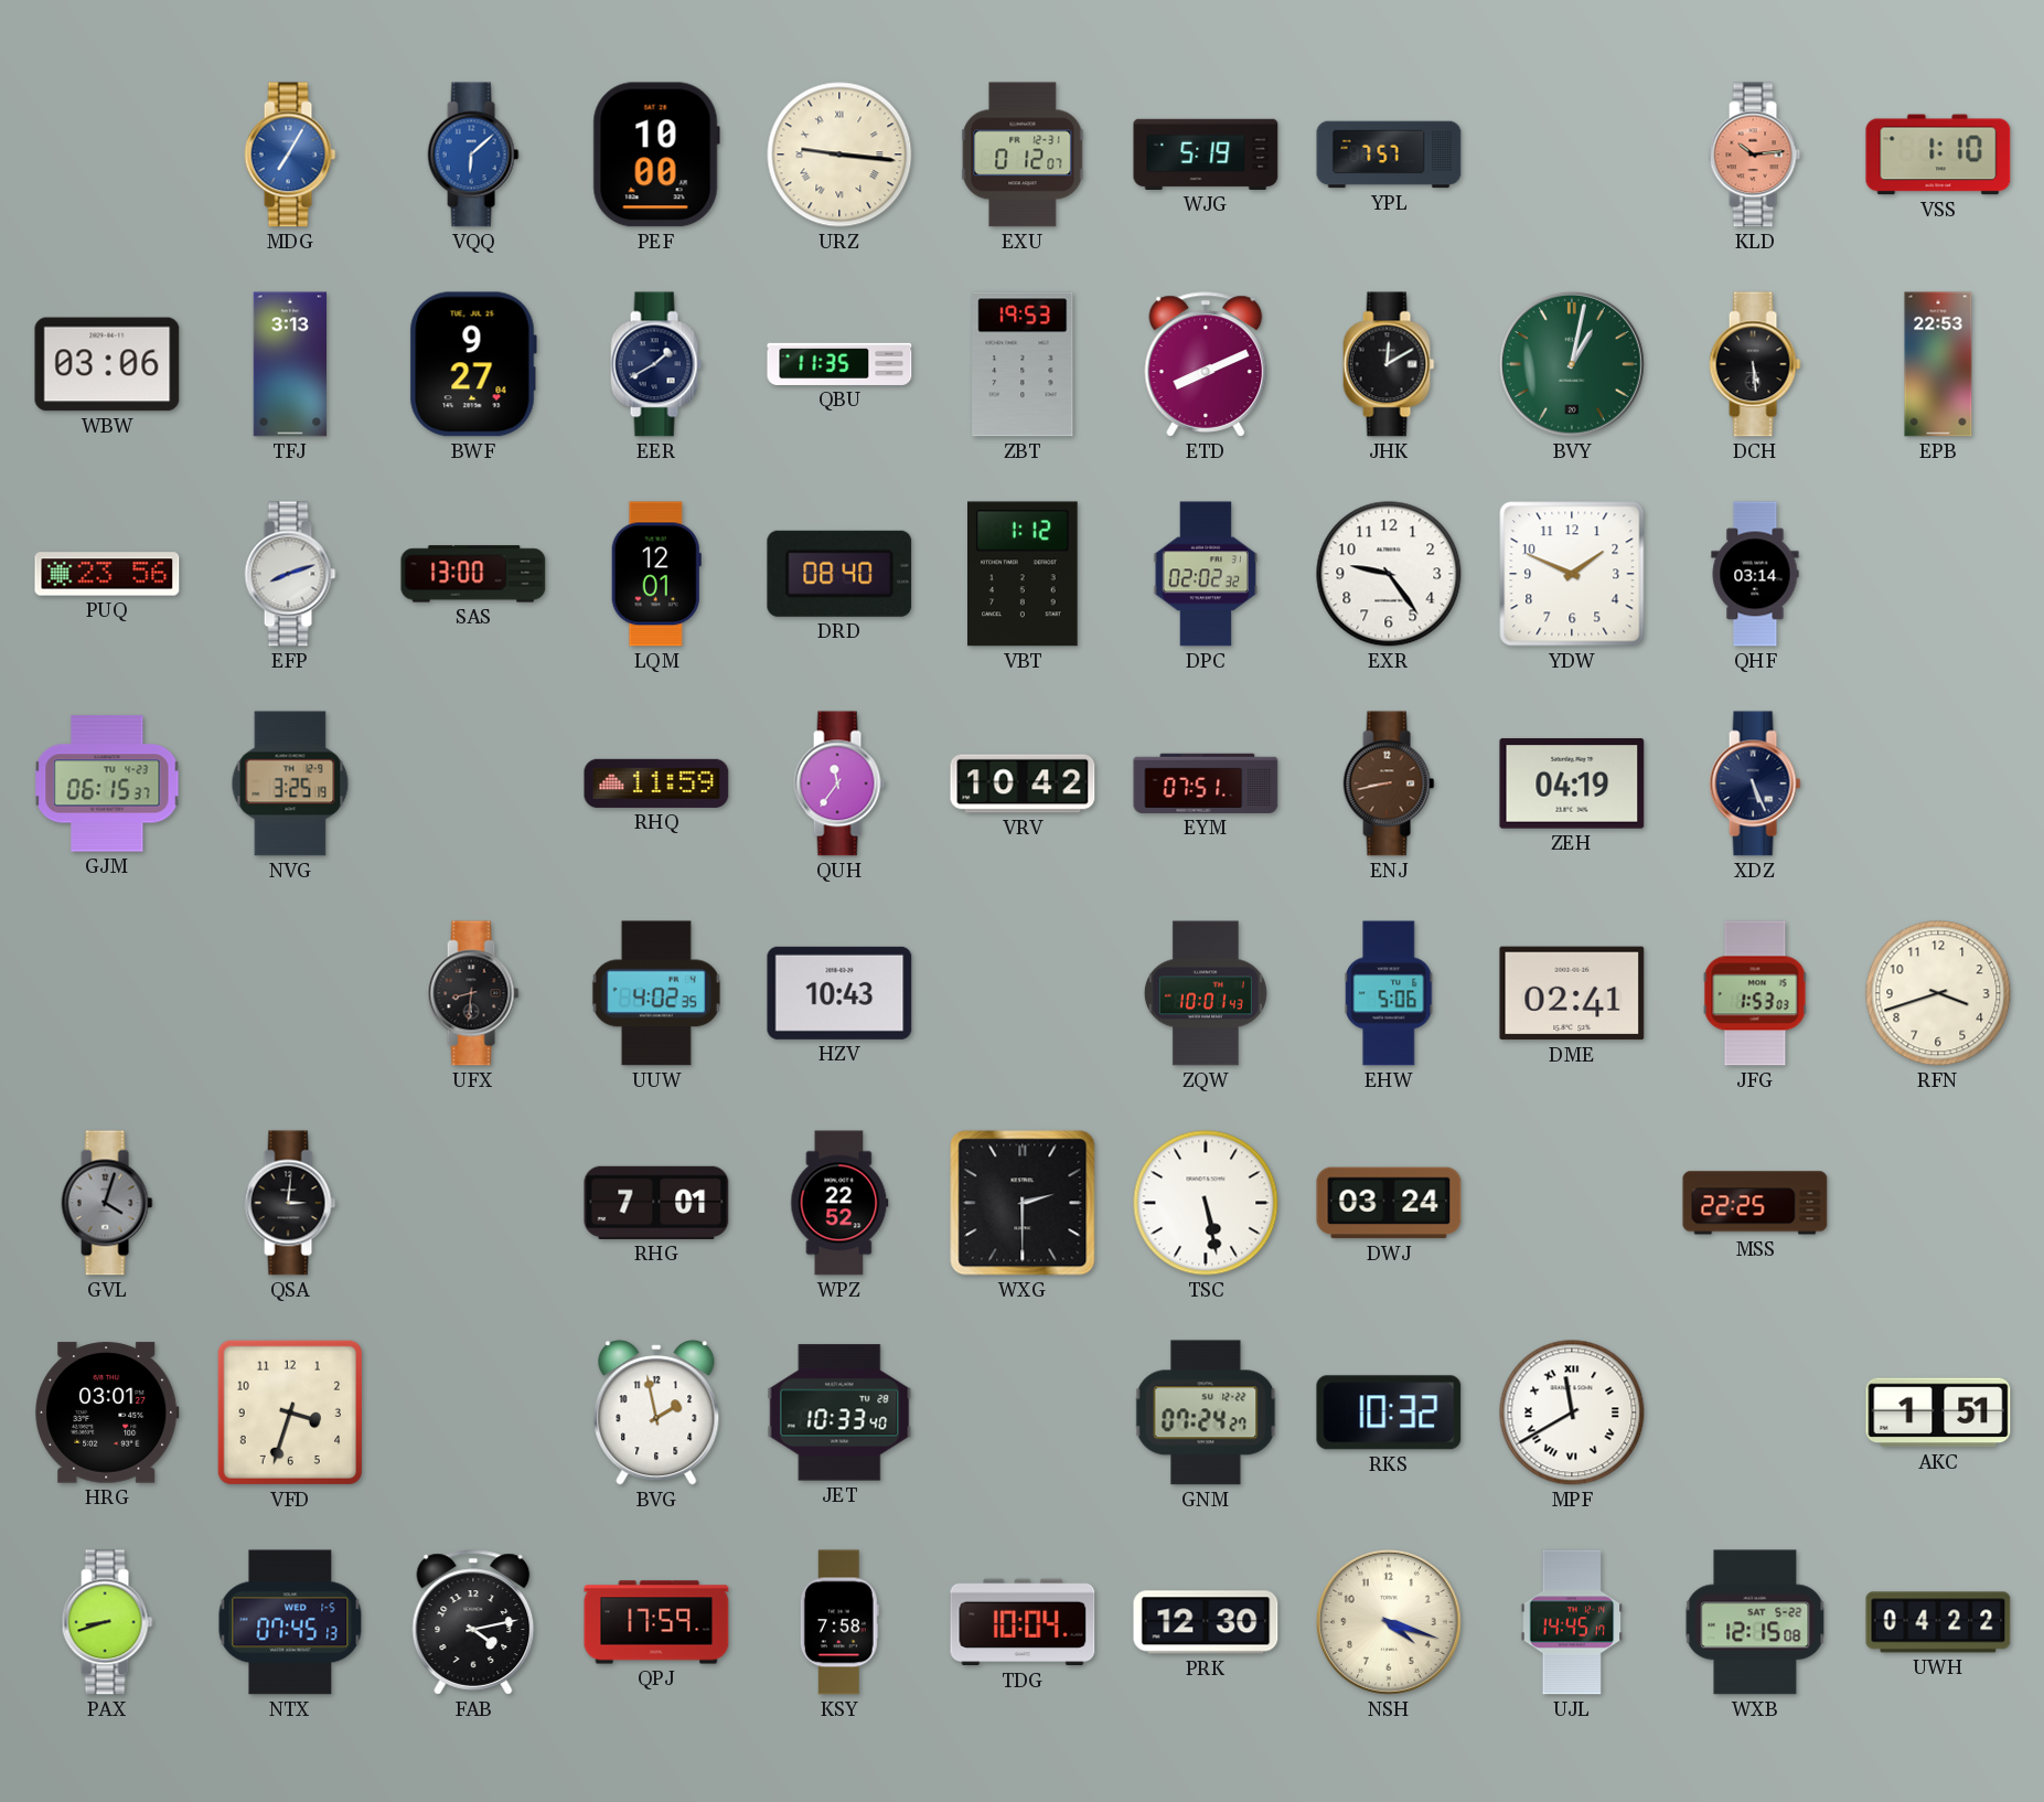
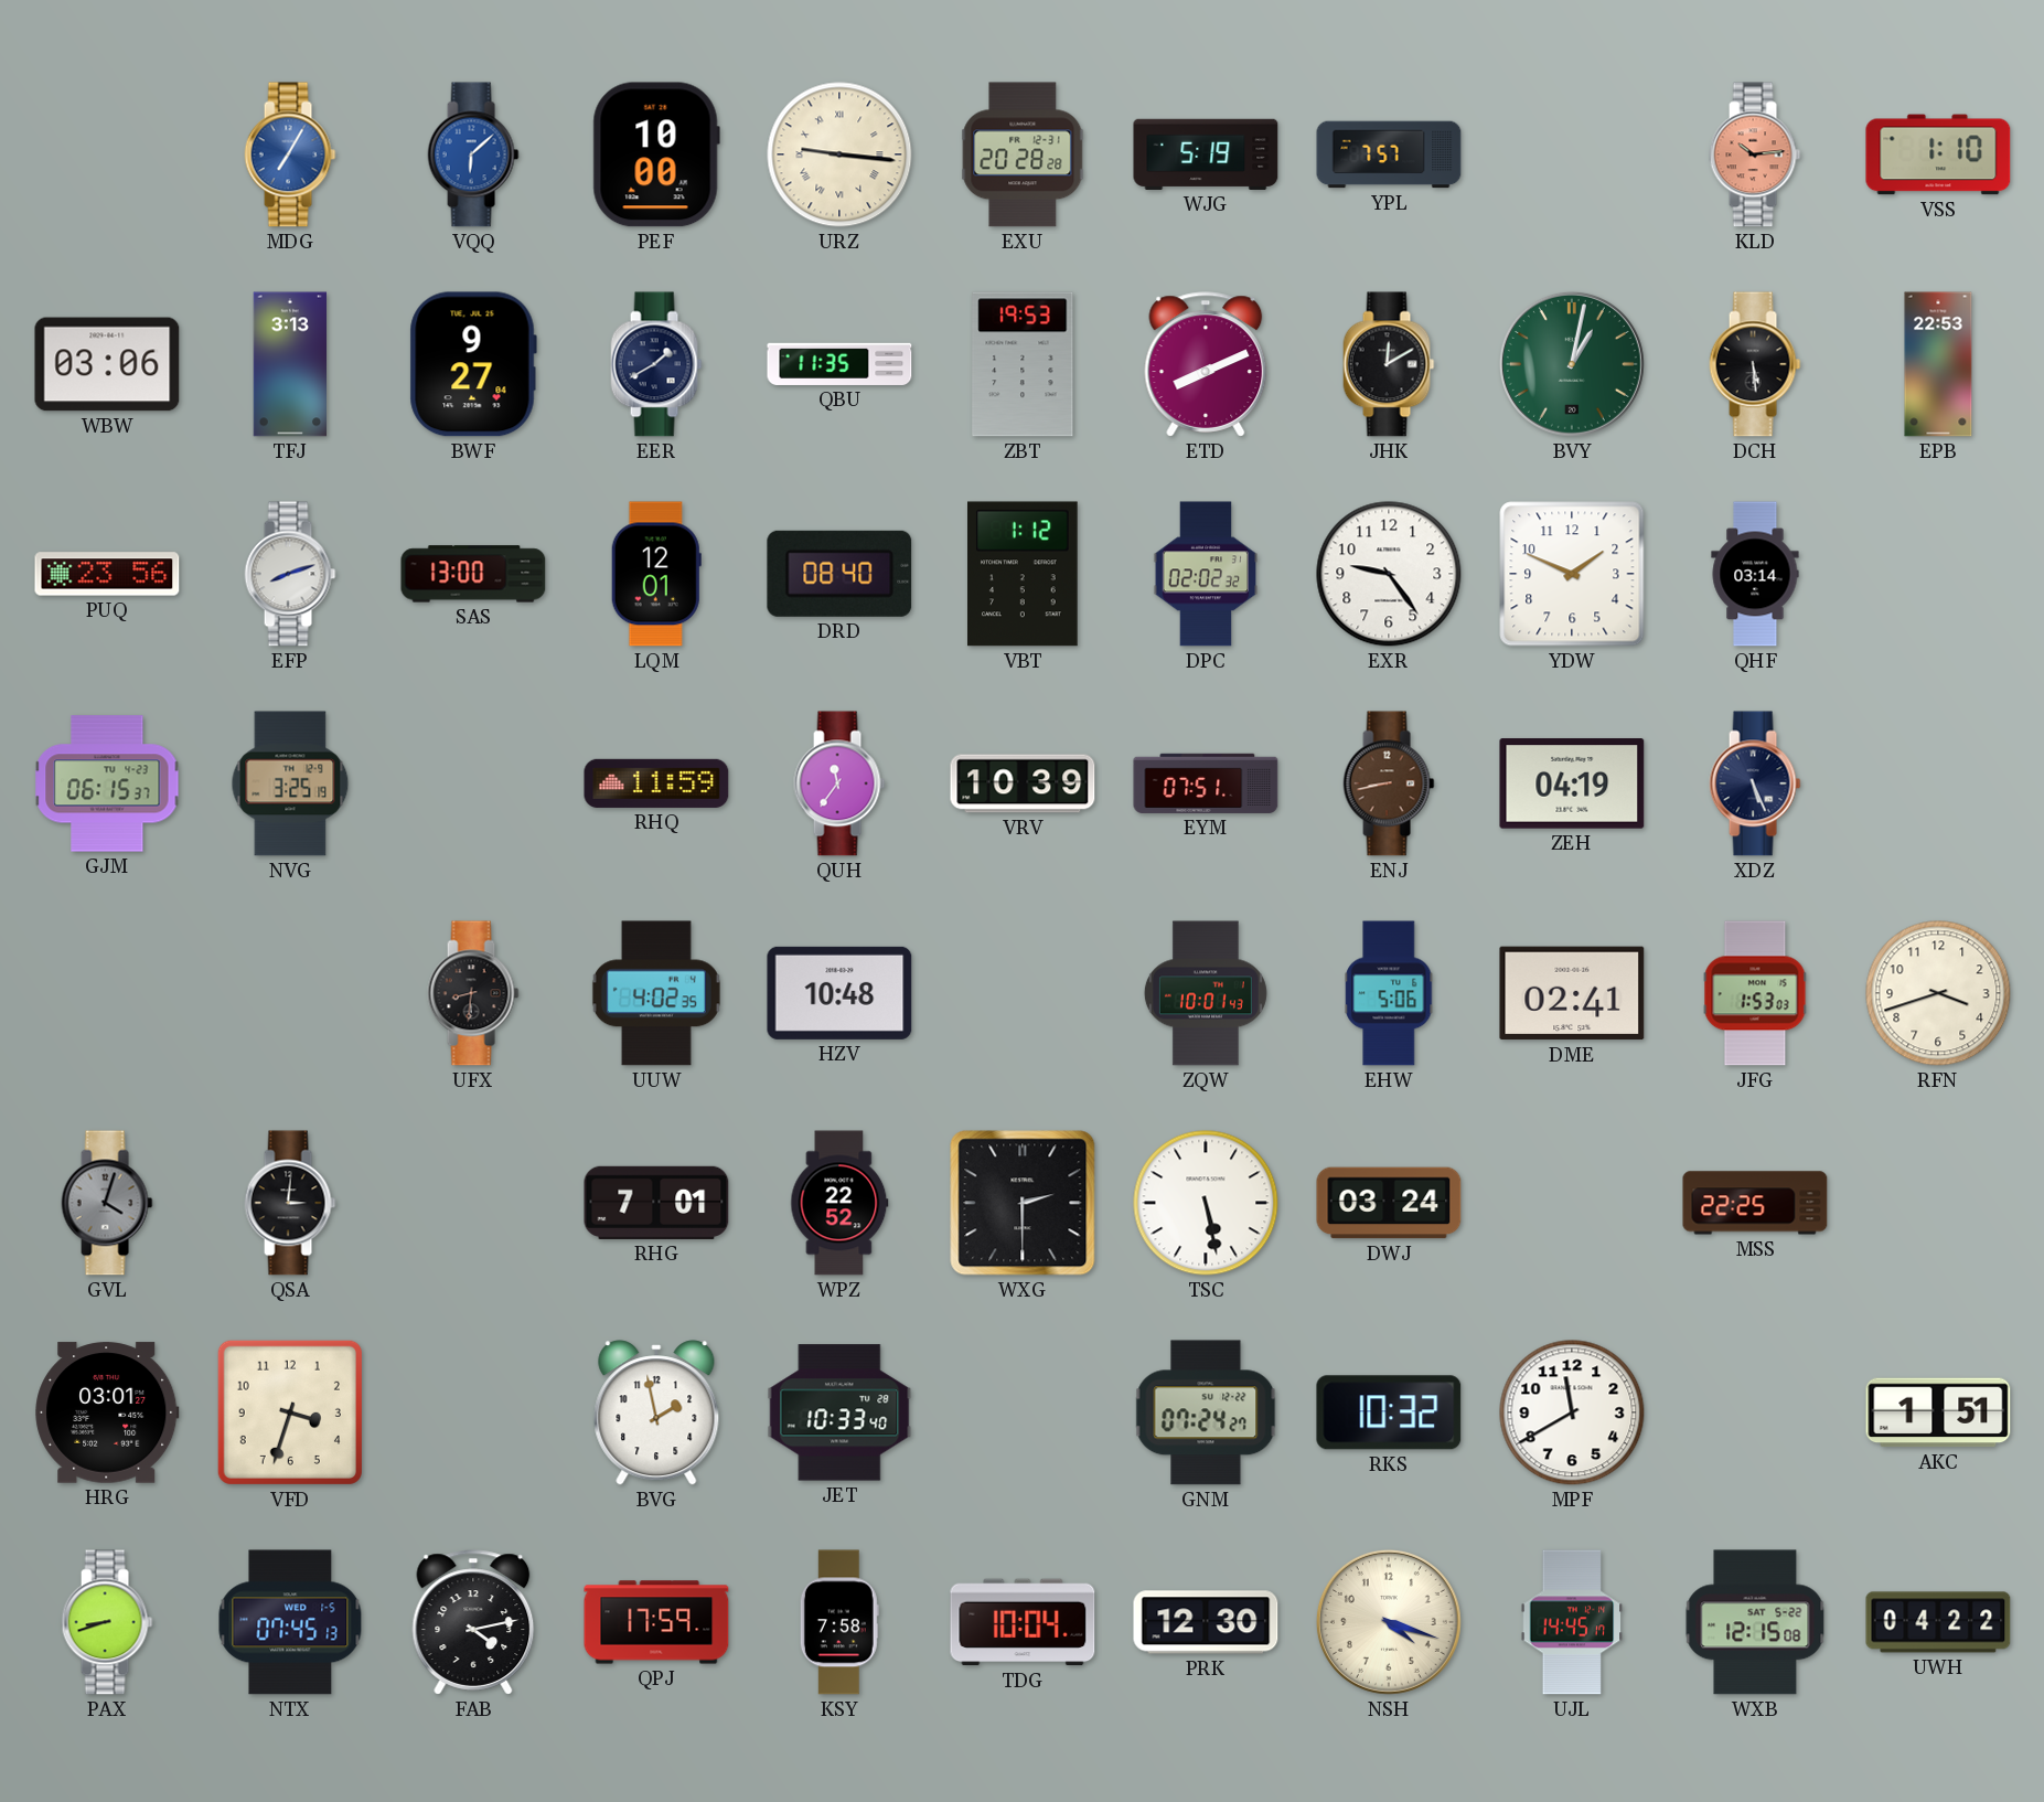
EXU: 0:12 -> 20:28
VRV: 10:42 -> 10:39
HZV: 10:43 -> 10:48
MPF numerals: Roman -> Arabic
